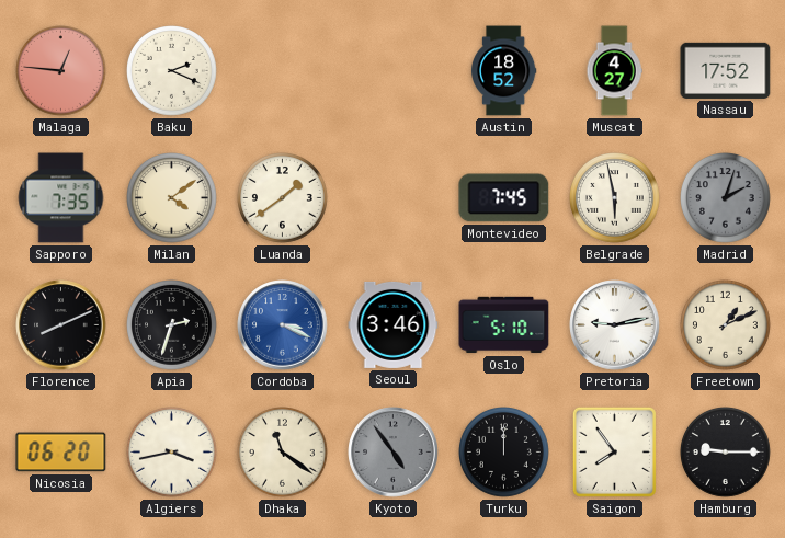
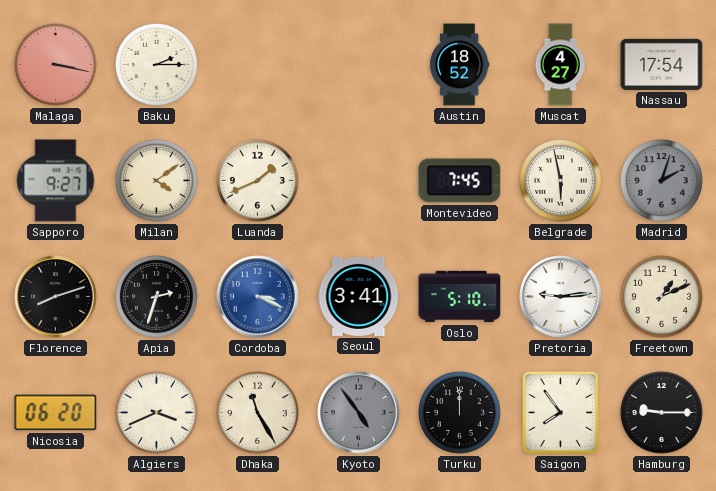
Malaga: 12:46 -> 3:17
Baku: 2:19 -> 2:15
Nassau: 17:52 -> 17:54
Sapporo: 7:35 -> 9:27
Luanda: 1:39 -> 1:41
Florence: 8:11 -> 8:12
Seoul: 3:46 -> 3:41
Pretoria: 9:13 -> 9:14
Algiers: 3:43 -> 3:41
Dhaka: 11:21 -> 11:25
